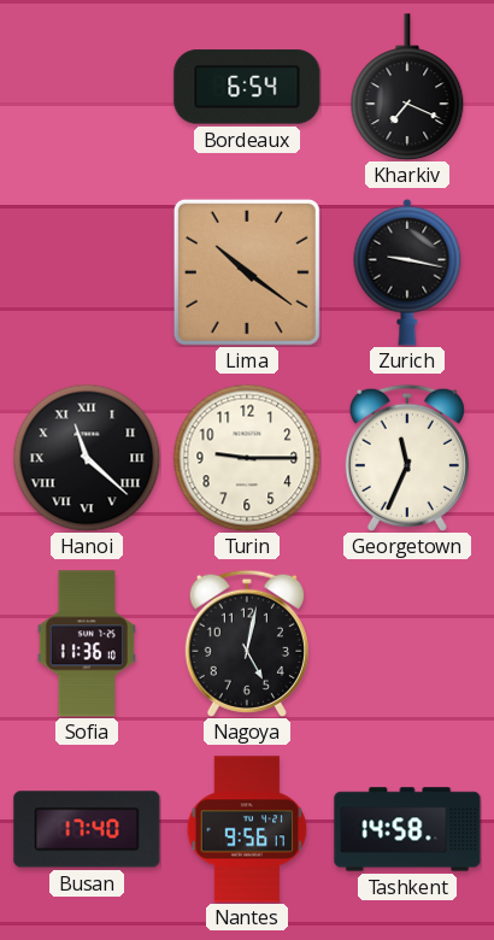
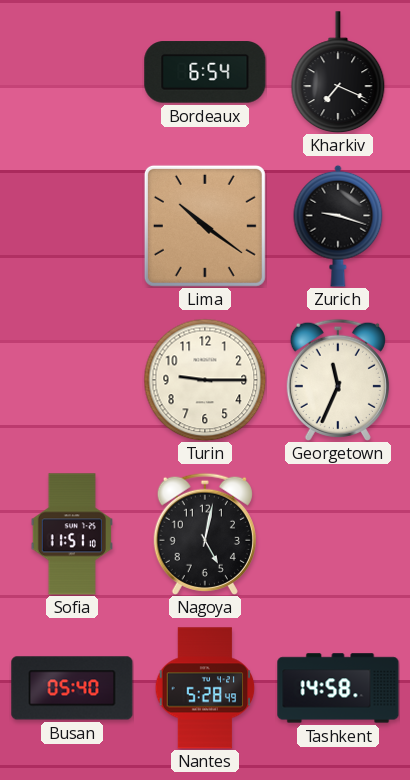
Zurich: 9:17 -> 9:18
Hanoi: 11:22 -> none
Sofia: 11:36 -> 11:51
Busan: 17:40 -> 05:40
Nantes: 9:56 -> 5:28
